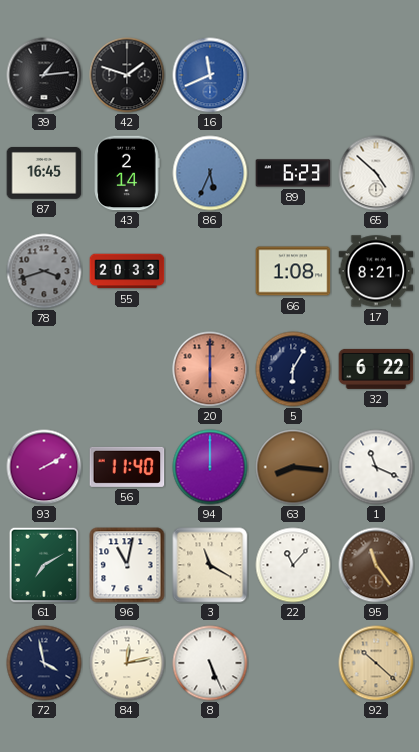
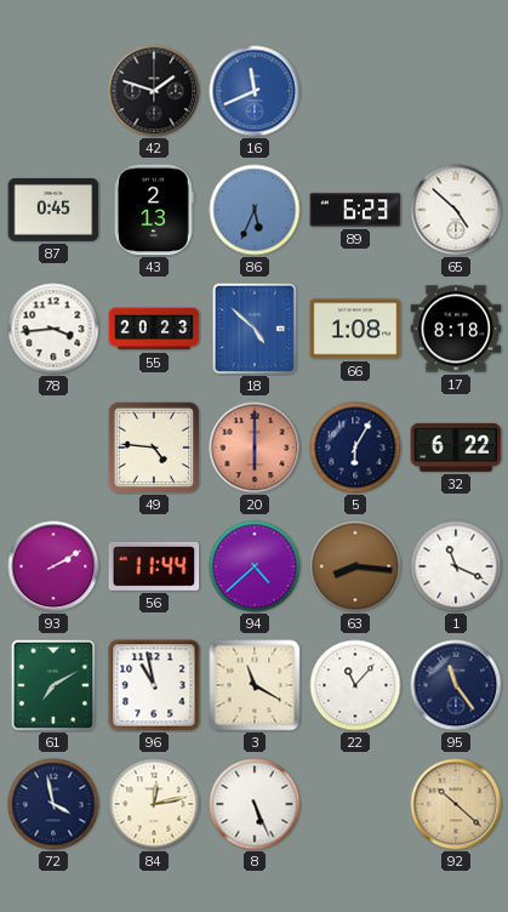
39: 1:14 -> none
87: 16:45 -> 0:45
43: 2:14 -> 2:13
78: 3:42 -> 3:44
78 dial: grey -> white
55: 20:33 -> 20:23
18: none -> 4:52
17: 8:21 -> 8:18
49: none -> 4:46
56: 11:40 -> 11:44
94: 12:00 -> 4:38
96: 11:02 -> 10:58
95 dial: brown -> navy
